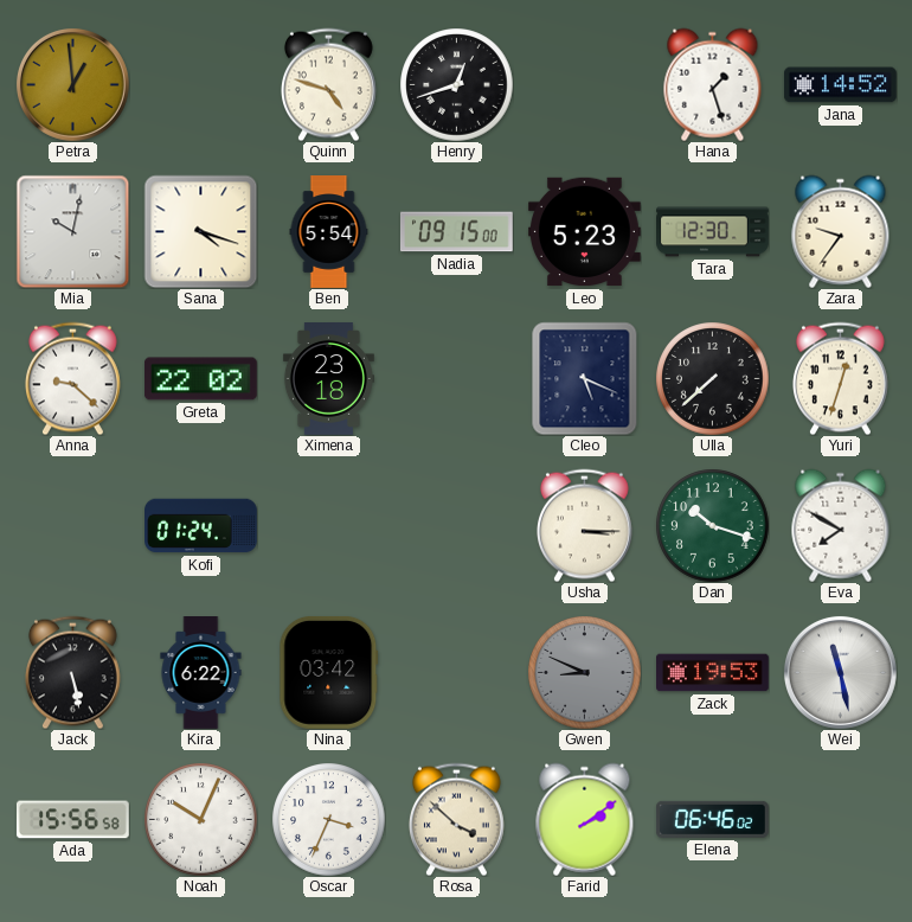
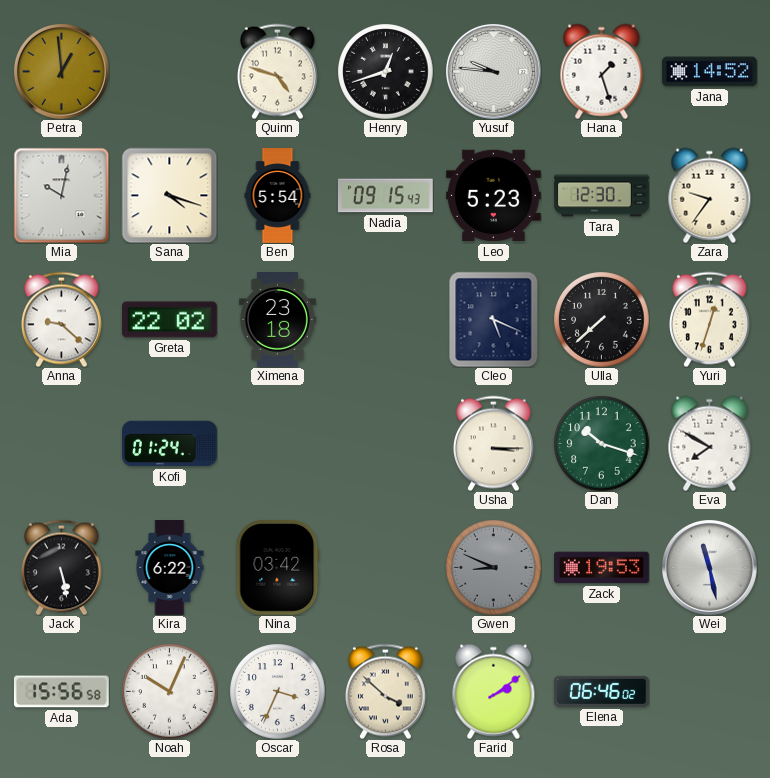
Yusuf: none -> 9:46
Nadia: 09:15:00 -> 09:15:43
